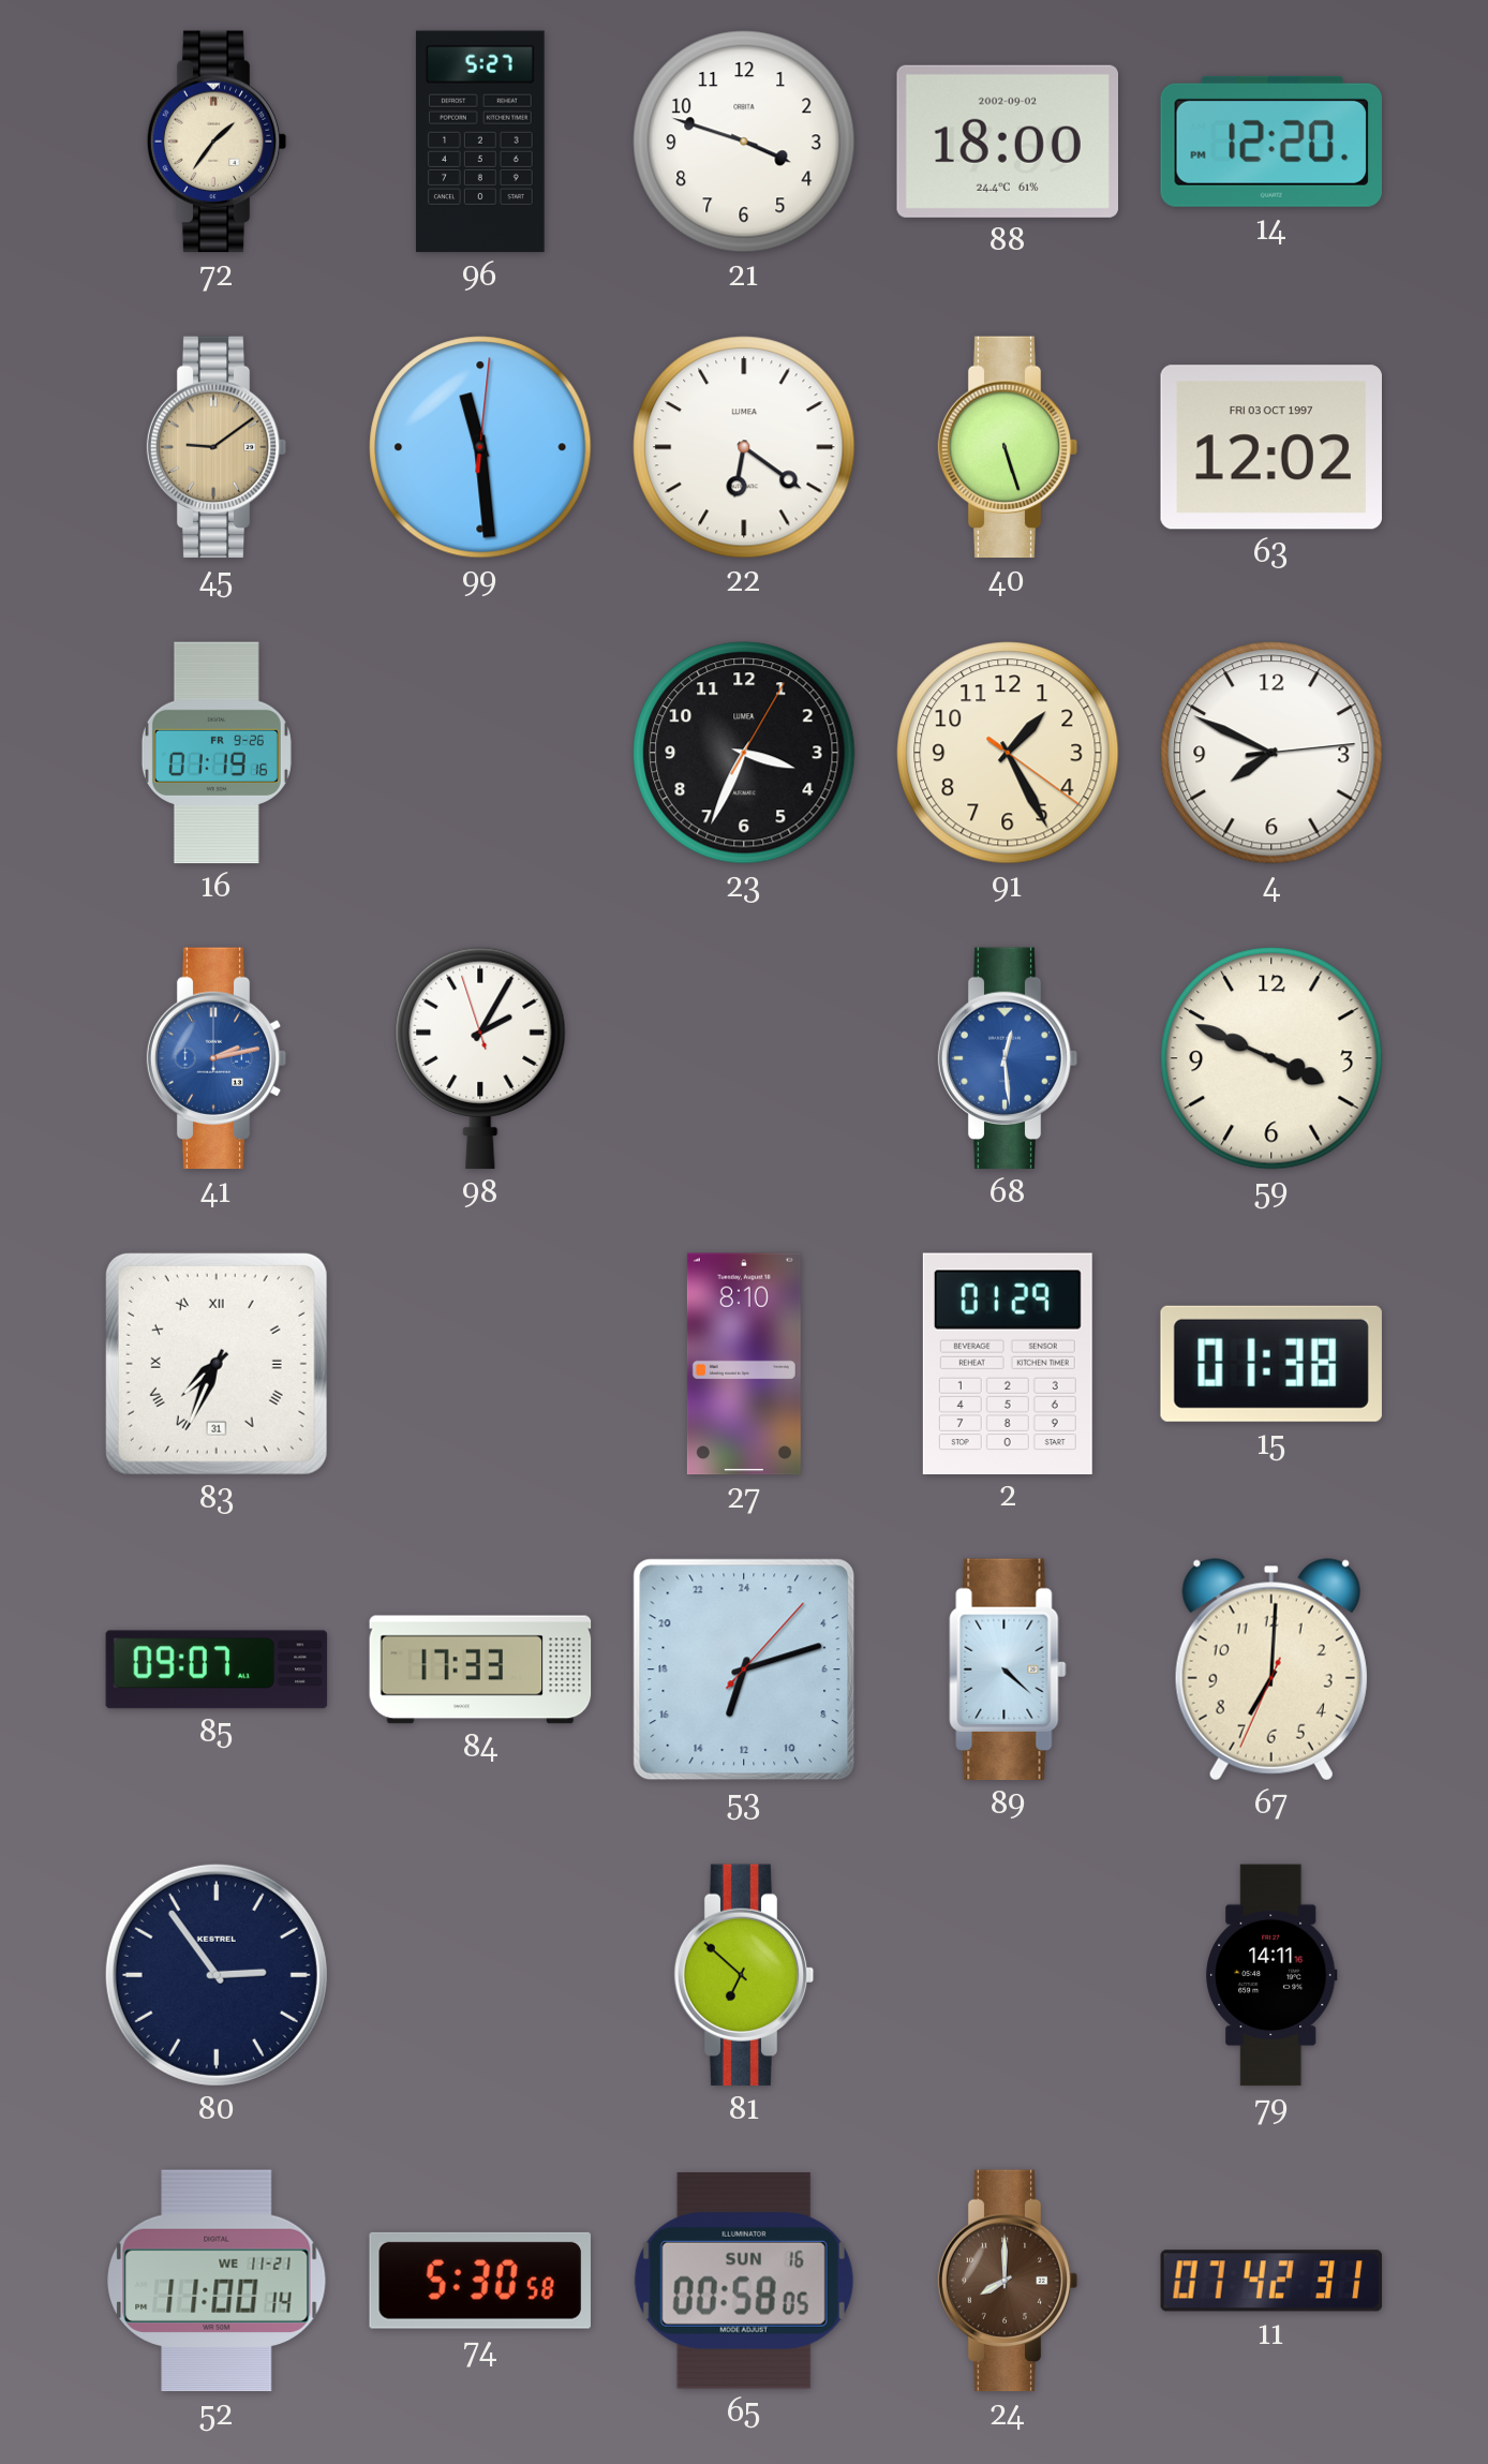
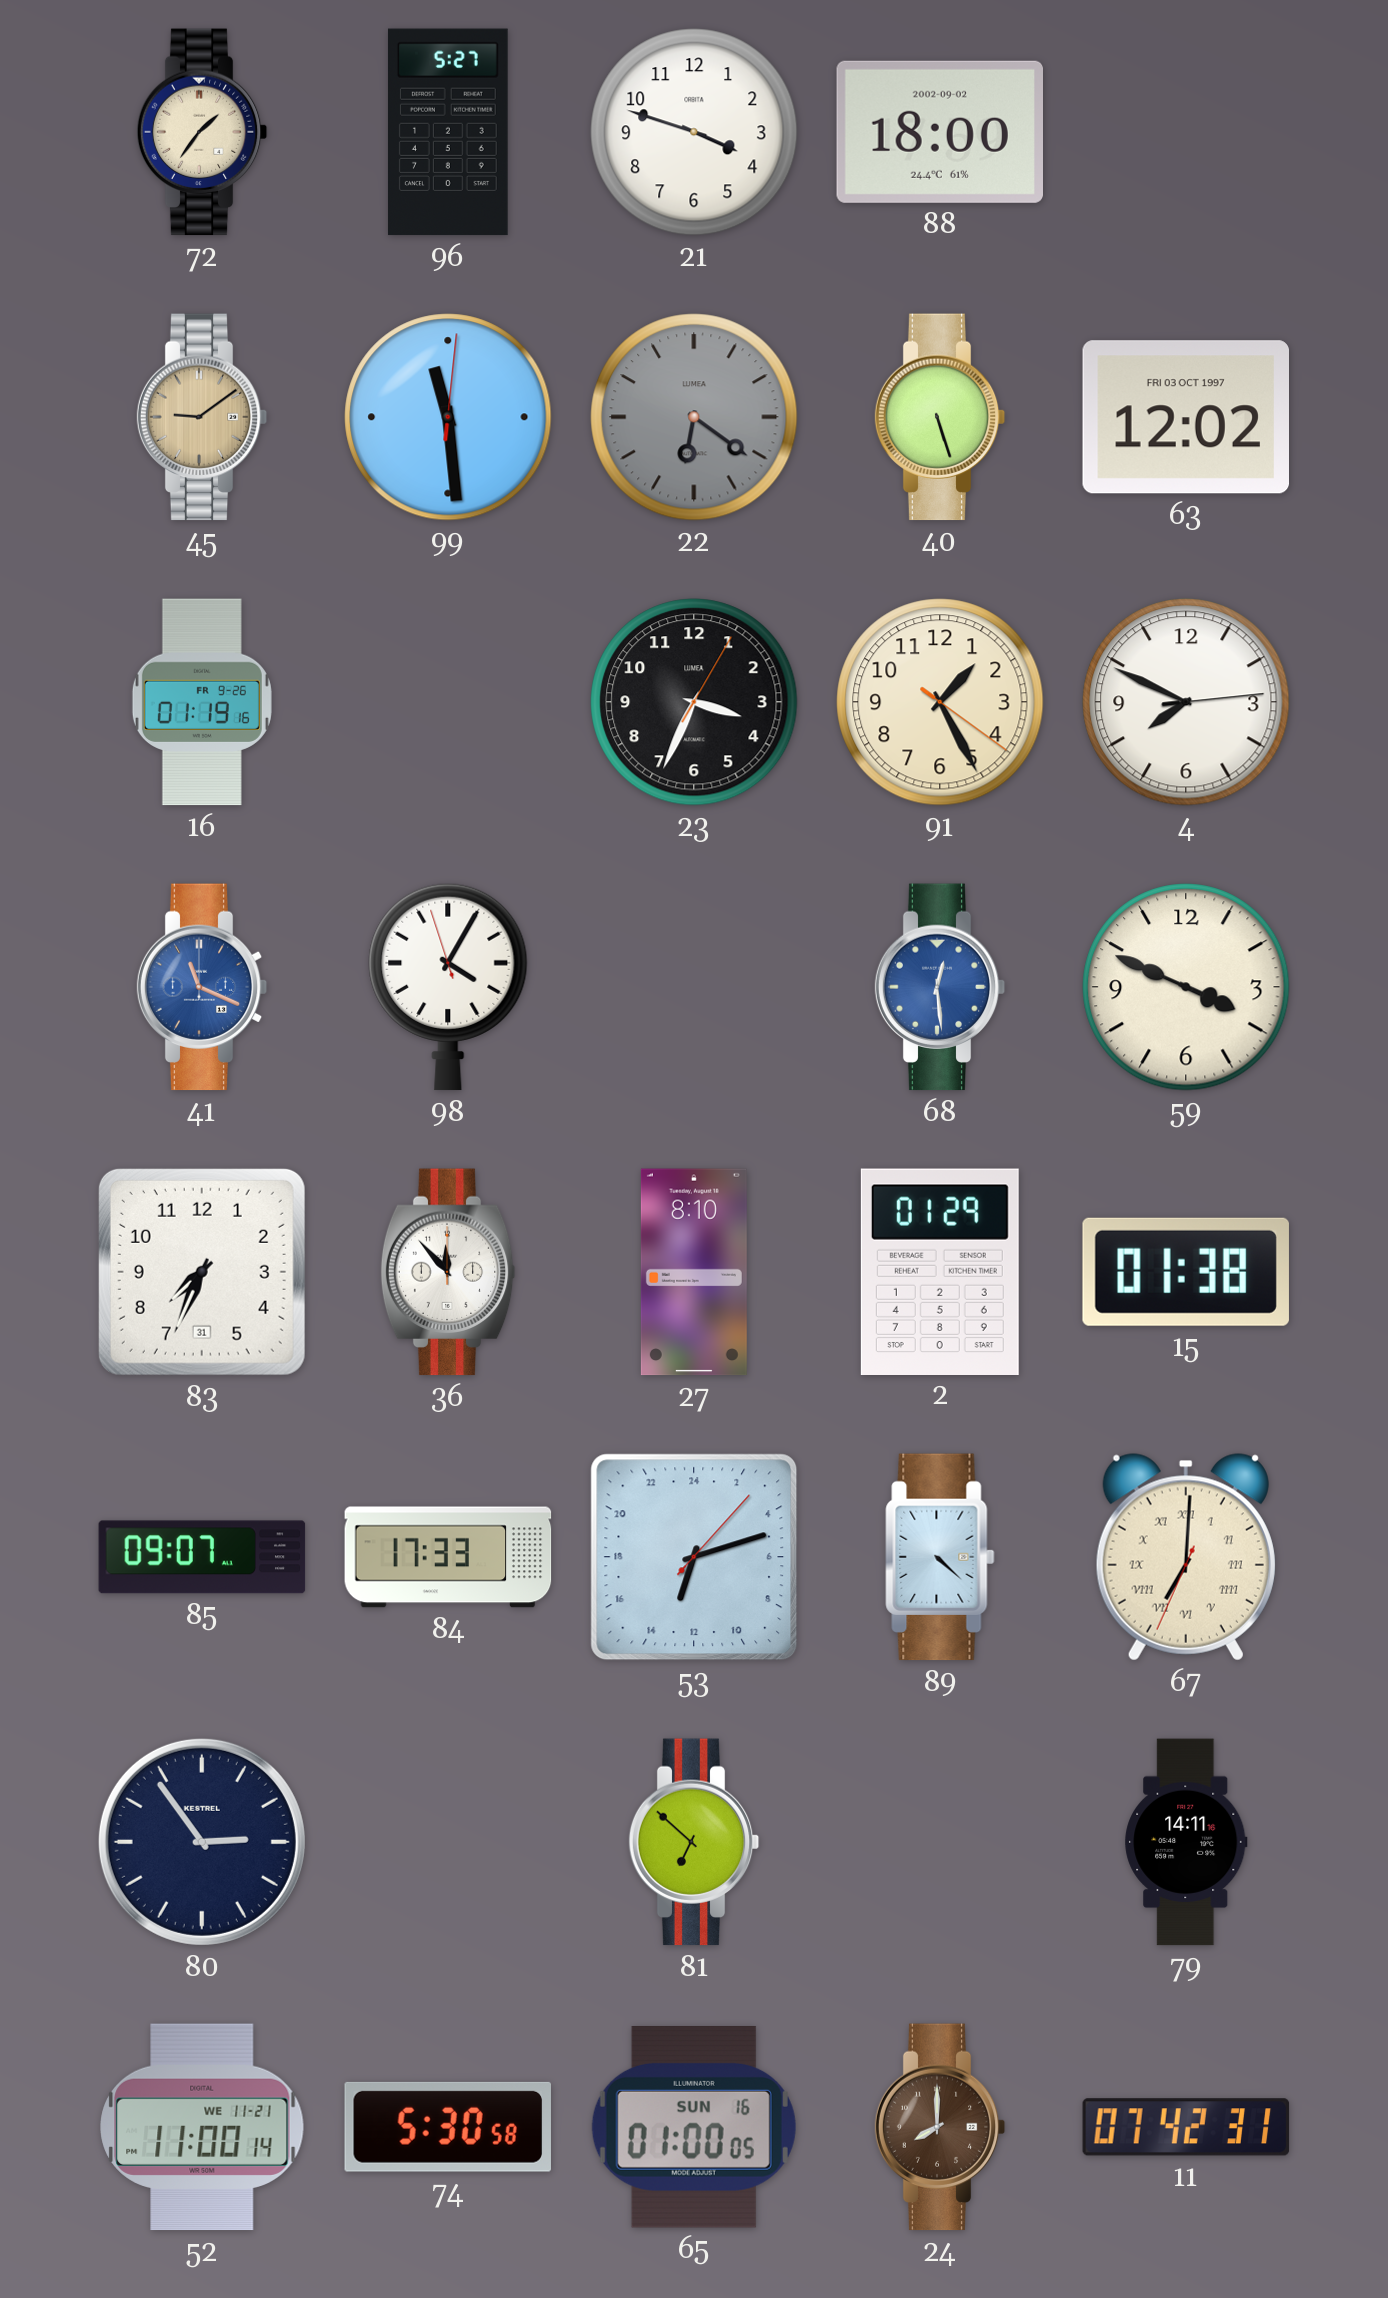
14: 12:20 -> none
22 dial: white -> grey
41: 2:13 -> 11:19
98: 2:04 -> 4:04
83 numerals: Roman -> Arabic
36: none -> 11:53
67 numerals: Arabic -> Roman
65: 00:58 -> 01:00
